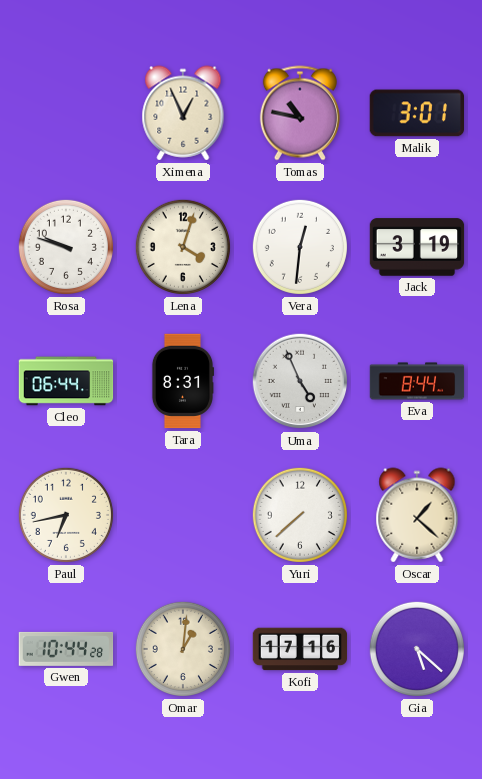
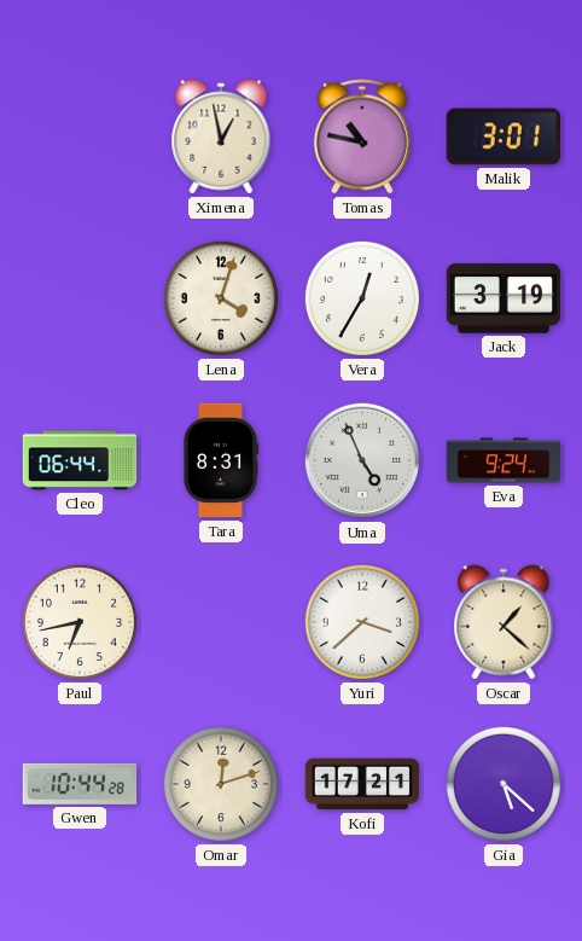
Ximena: 12:56 -> 12:58
Rosa: 9:48 -> none
Vera: 12:31 -> 12:35
Eva: 8:44 -> 9:24
Yuri: 7:38 -> 3:38
Omar: 1:01 -> 12:12
Kofi: 17:16 -> 17:21
